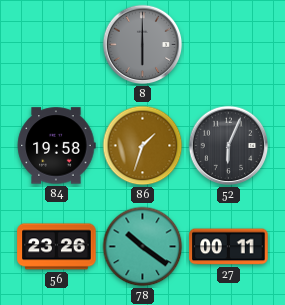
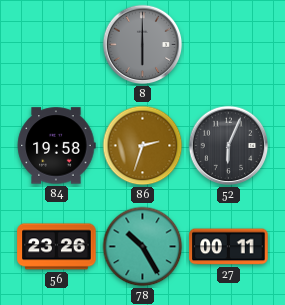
86: 1:33 -> 2:33
78: 10:21 -> 10:25
